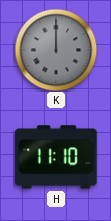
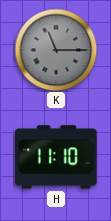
K: 12:00 -> 11:15
